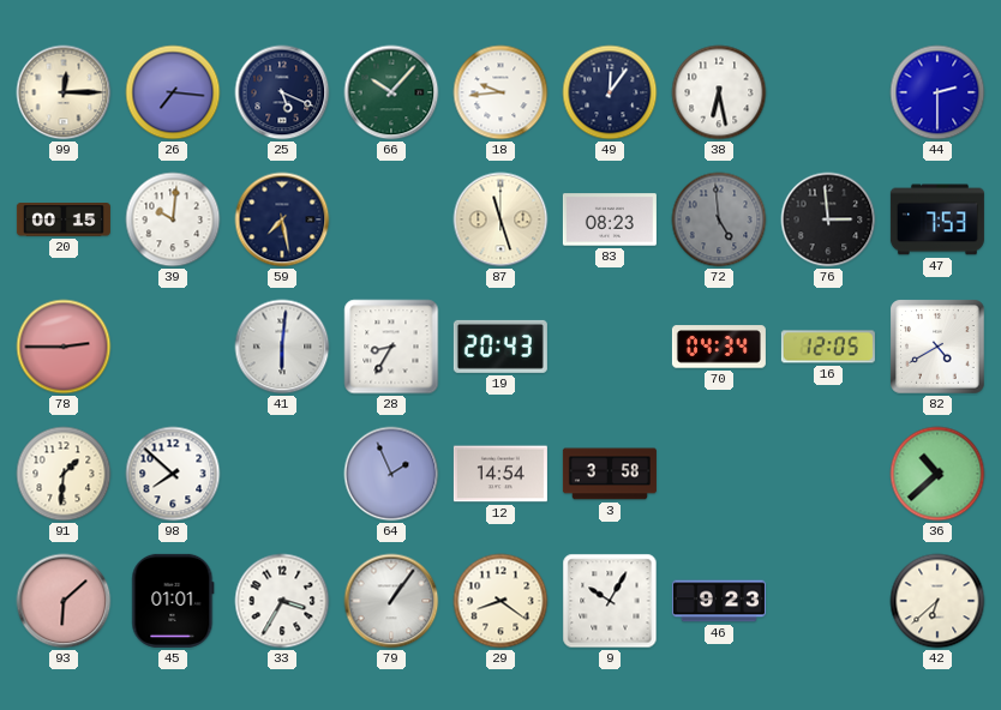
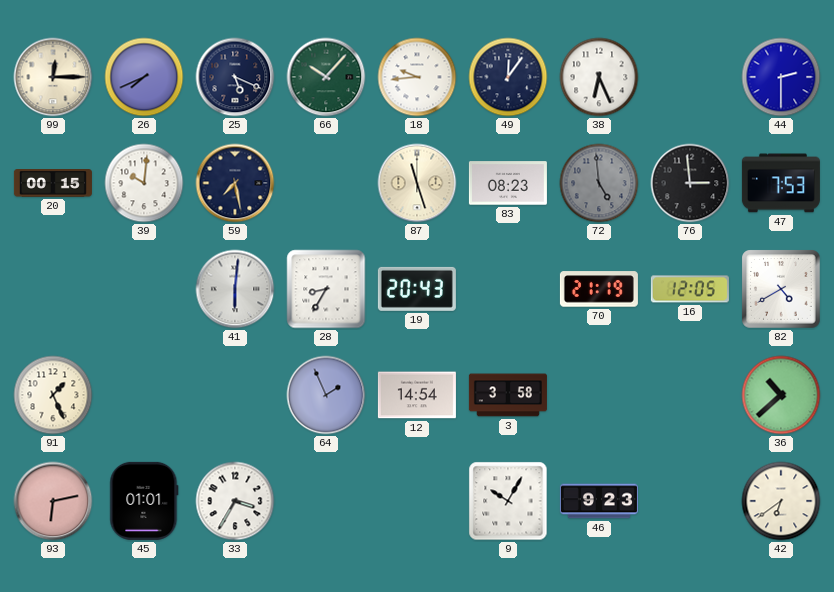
26: 7:16 -> 7:41
38: 6:28 -> 6:26
78: 2:45 -> none
70: 04:34 -> 21:19
91: 1:31 -> 1:26
98: 7:52 -> none
93: 6:08 -> 6:13
79: 1:06 -> none
29: 8:21 -> none
42: 6:38 -> 6:39
